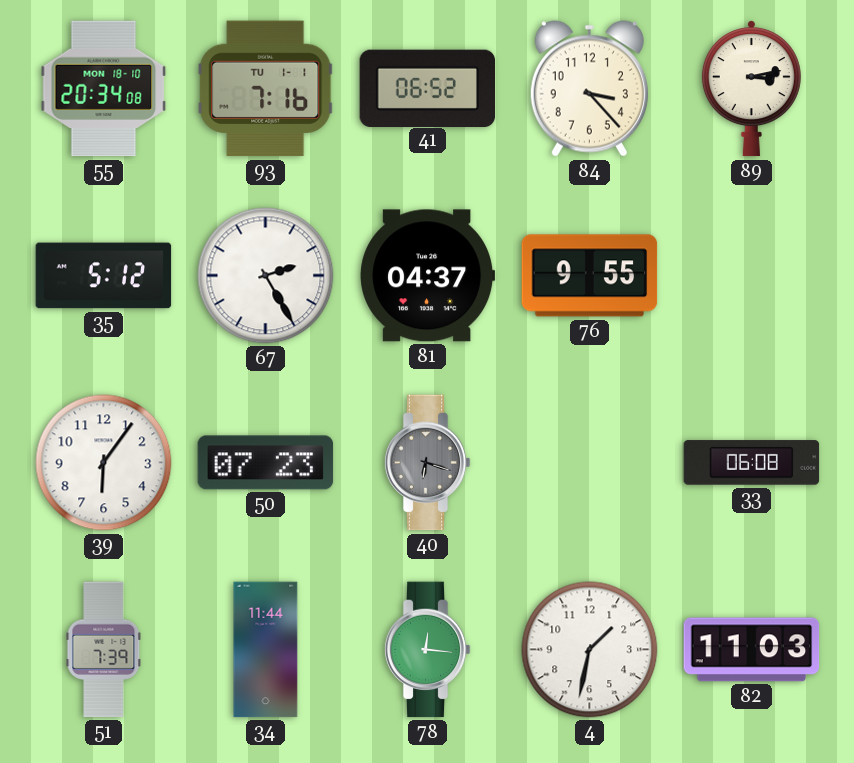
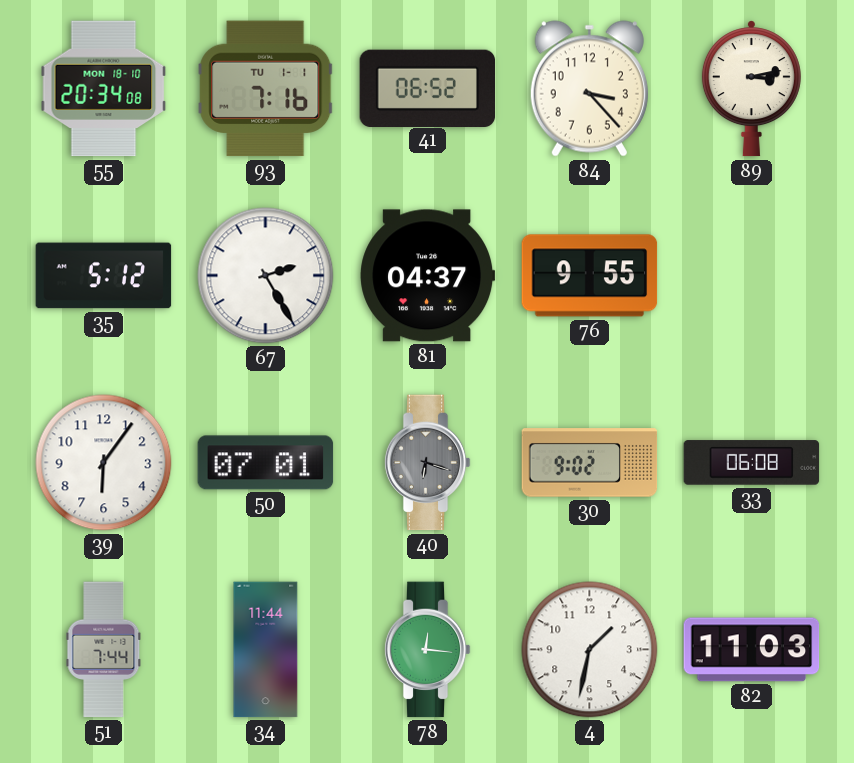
50: 07:23 -> 07:01
30: none -> 9:02
51: 7:39 -> 7:44
